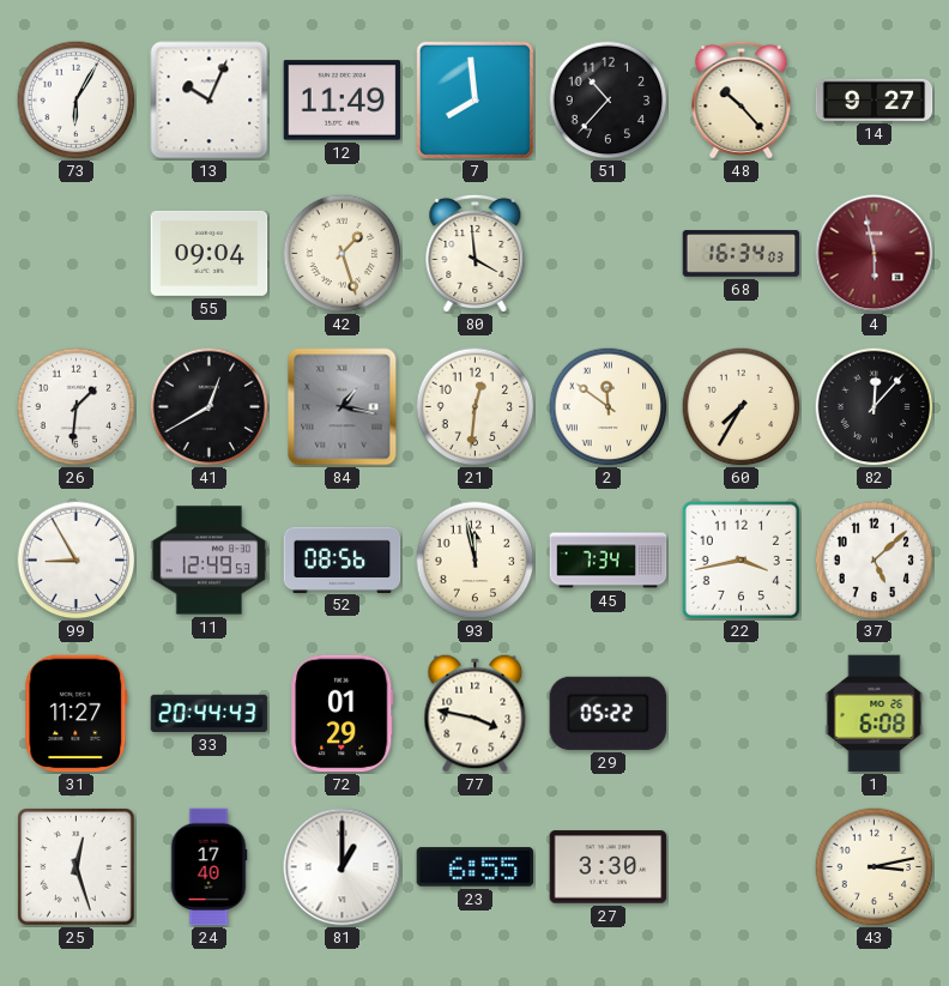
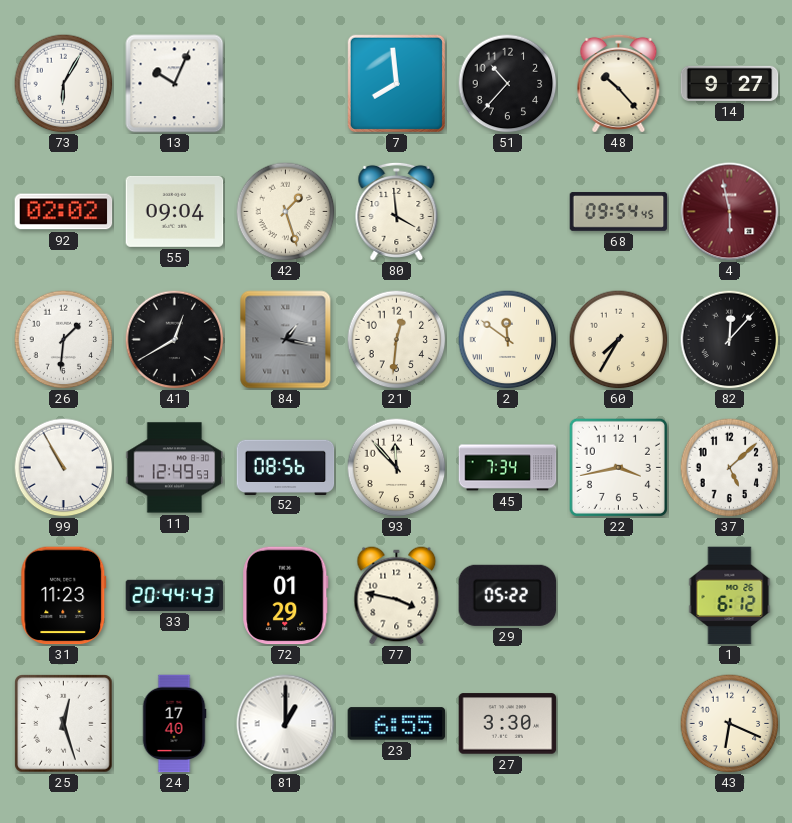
12: 11:49 -> none
92: none -> 02:02
68: 16:34 -> 09:54
99: 8:55 -> 10:55
93: 11:58 -> 11:53
31: 11:27 -> 11:23
1: 6:08 -> 6:12
43: 3:13 -> 6:19
